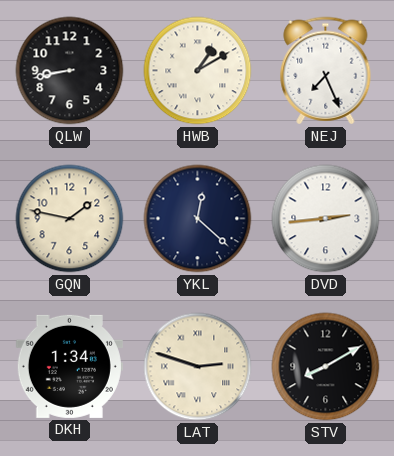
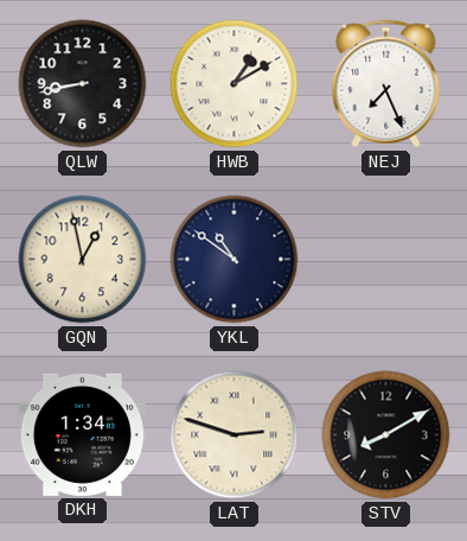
GQN: 1:47 -> 12:58
YKL: 12:22 -> 10:51
DVD: 2:44 -> none
